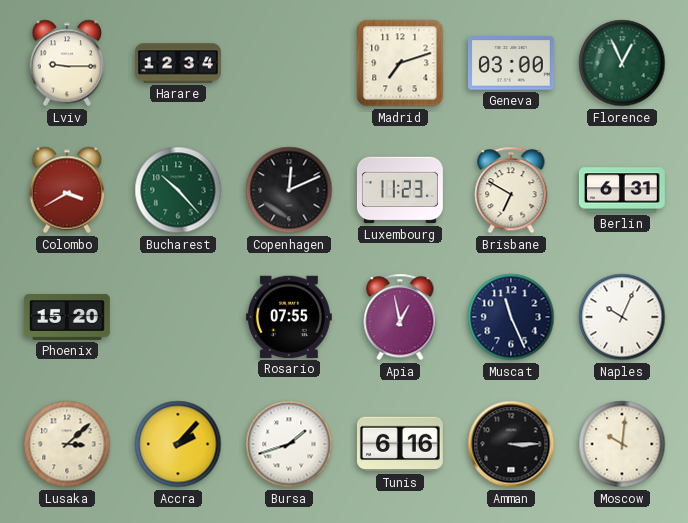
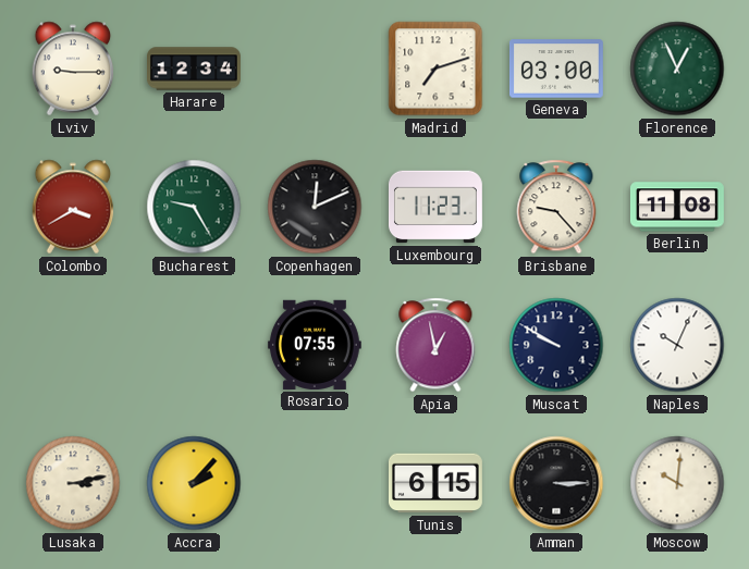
Bucharest: 10:23 -> 9:25
Brisbane: 6:50 -> 9:23
Berlin: 6:31 -> 11:08
Phoenix: 15:20 -> none
Muscat: 11:26 -> 9:50
Lusaka: 3:08 -> 3:13
Bursa: 1:42 -> none
Tunis: 6:16 -> 6:15
